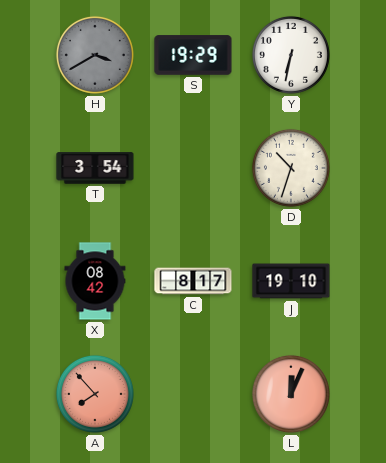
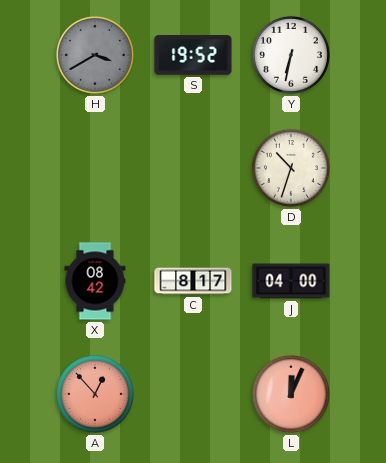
S: 19:29 -> 19:52
T: 3:54 -> none
J: 19:10 -> 04:00
A: 7:53 -> 12:53
